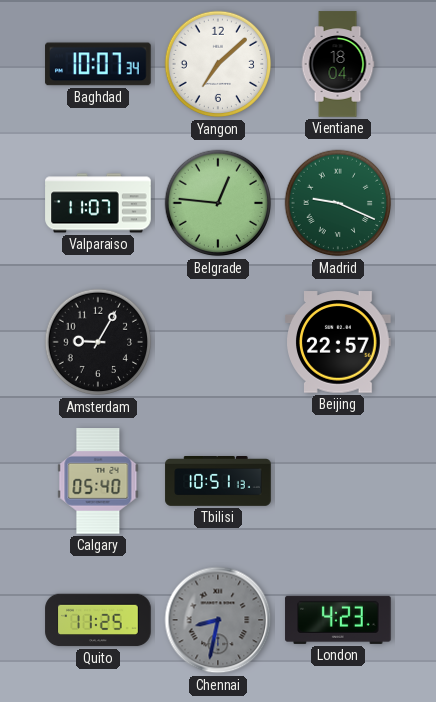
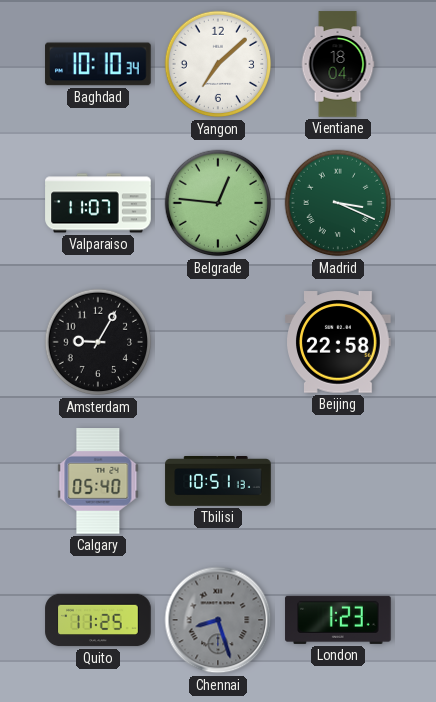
Baghdad: 10:07 -> 10:10
Madrid: 9:19 -> 3:19
Beijing: 22:57 -> 22:58
Chennai: 8:32 -> 8:27
London: 4:23 -> 1:23
